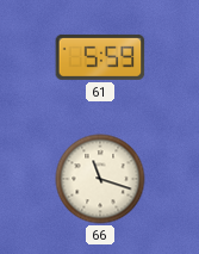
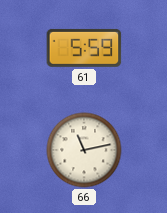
66: 11:18 -> 11:13
